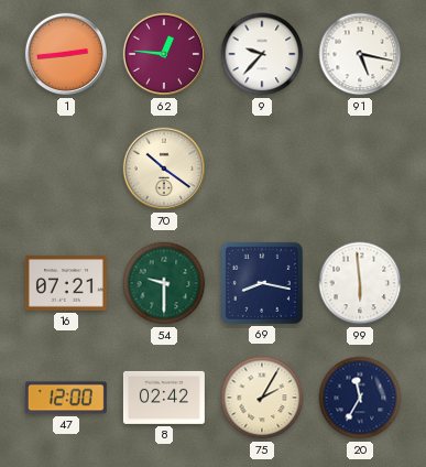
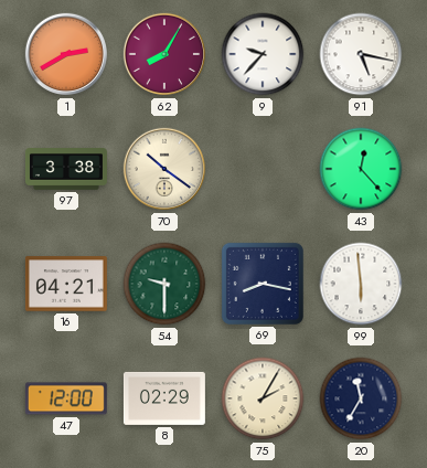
1: 2:44 -> 2:40
62: 12:46 -> 8:05
97: none -> 3:38
43: none -> 12:23
16: 07:21 -> 04:21
8: 02:42 -> 02:29
